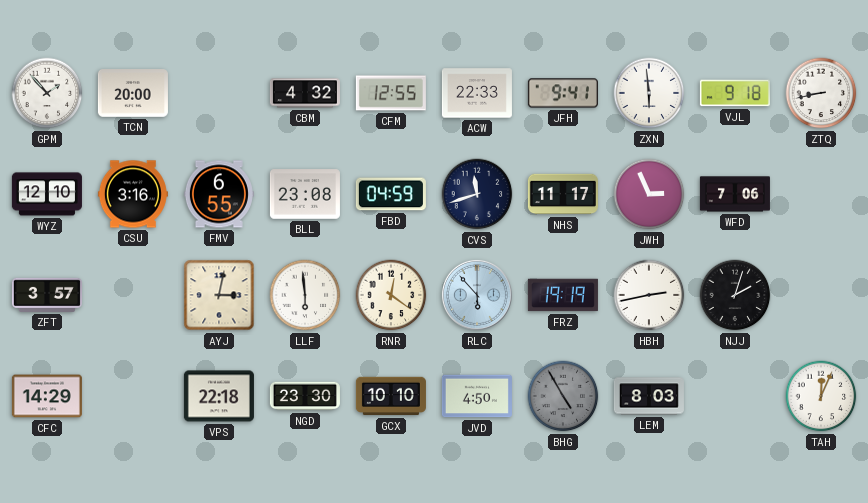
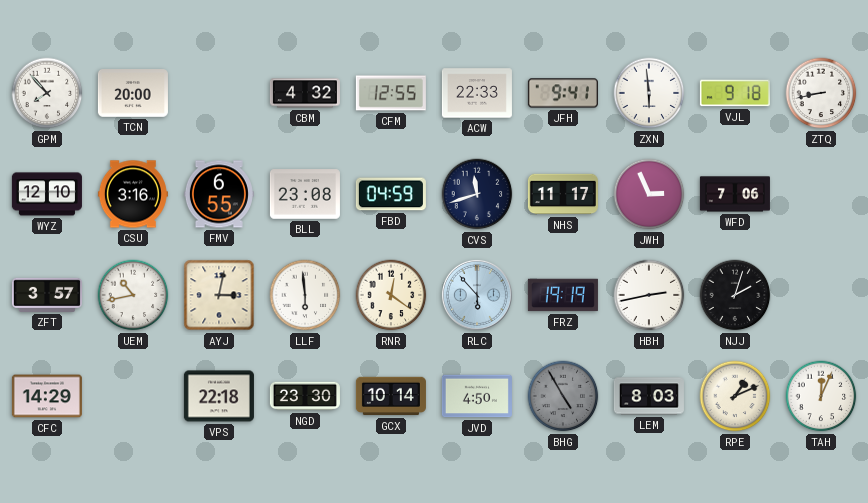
GPM: 1:53 -> 7:53
UEM: none -> 10:43
GCX: 10:10 -> 10:14
RPE: none -> 1:11
